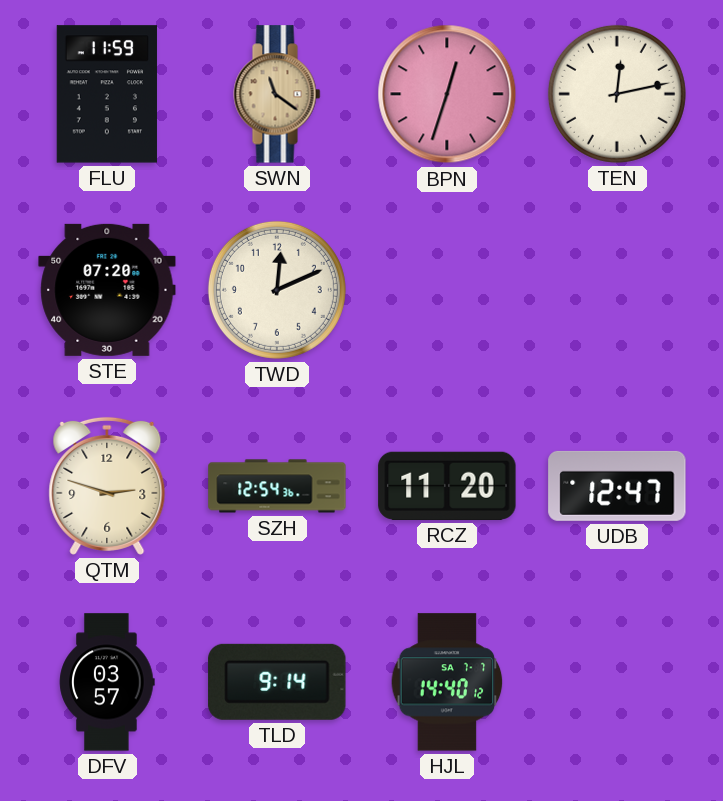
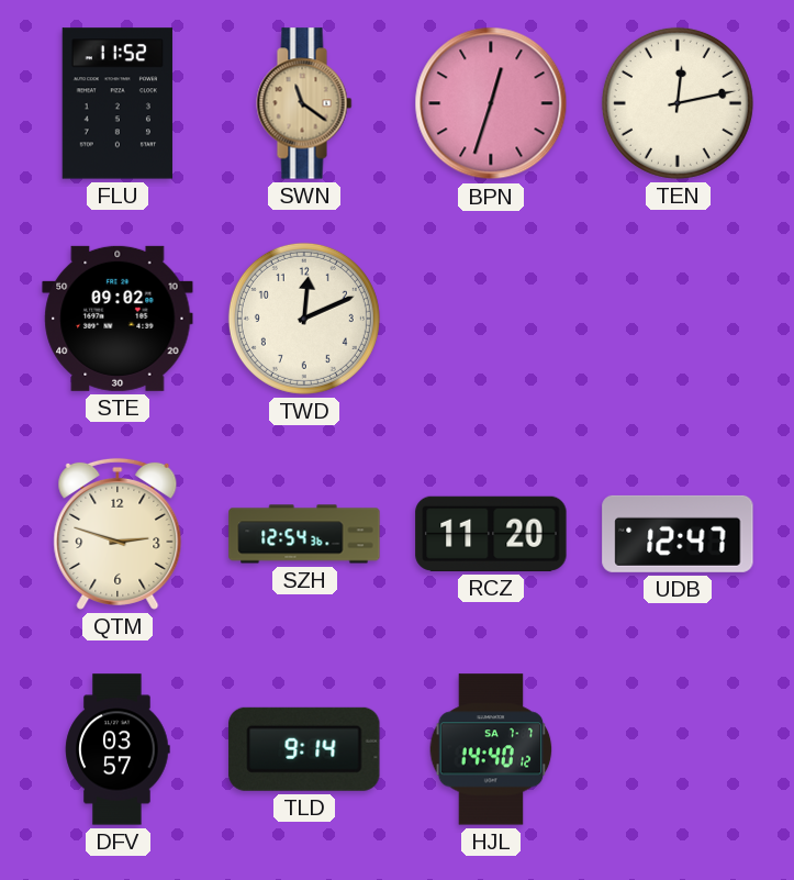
FLU: 11:59 -> 11:52
STE: 07:20 -> 09:02
